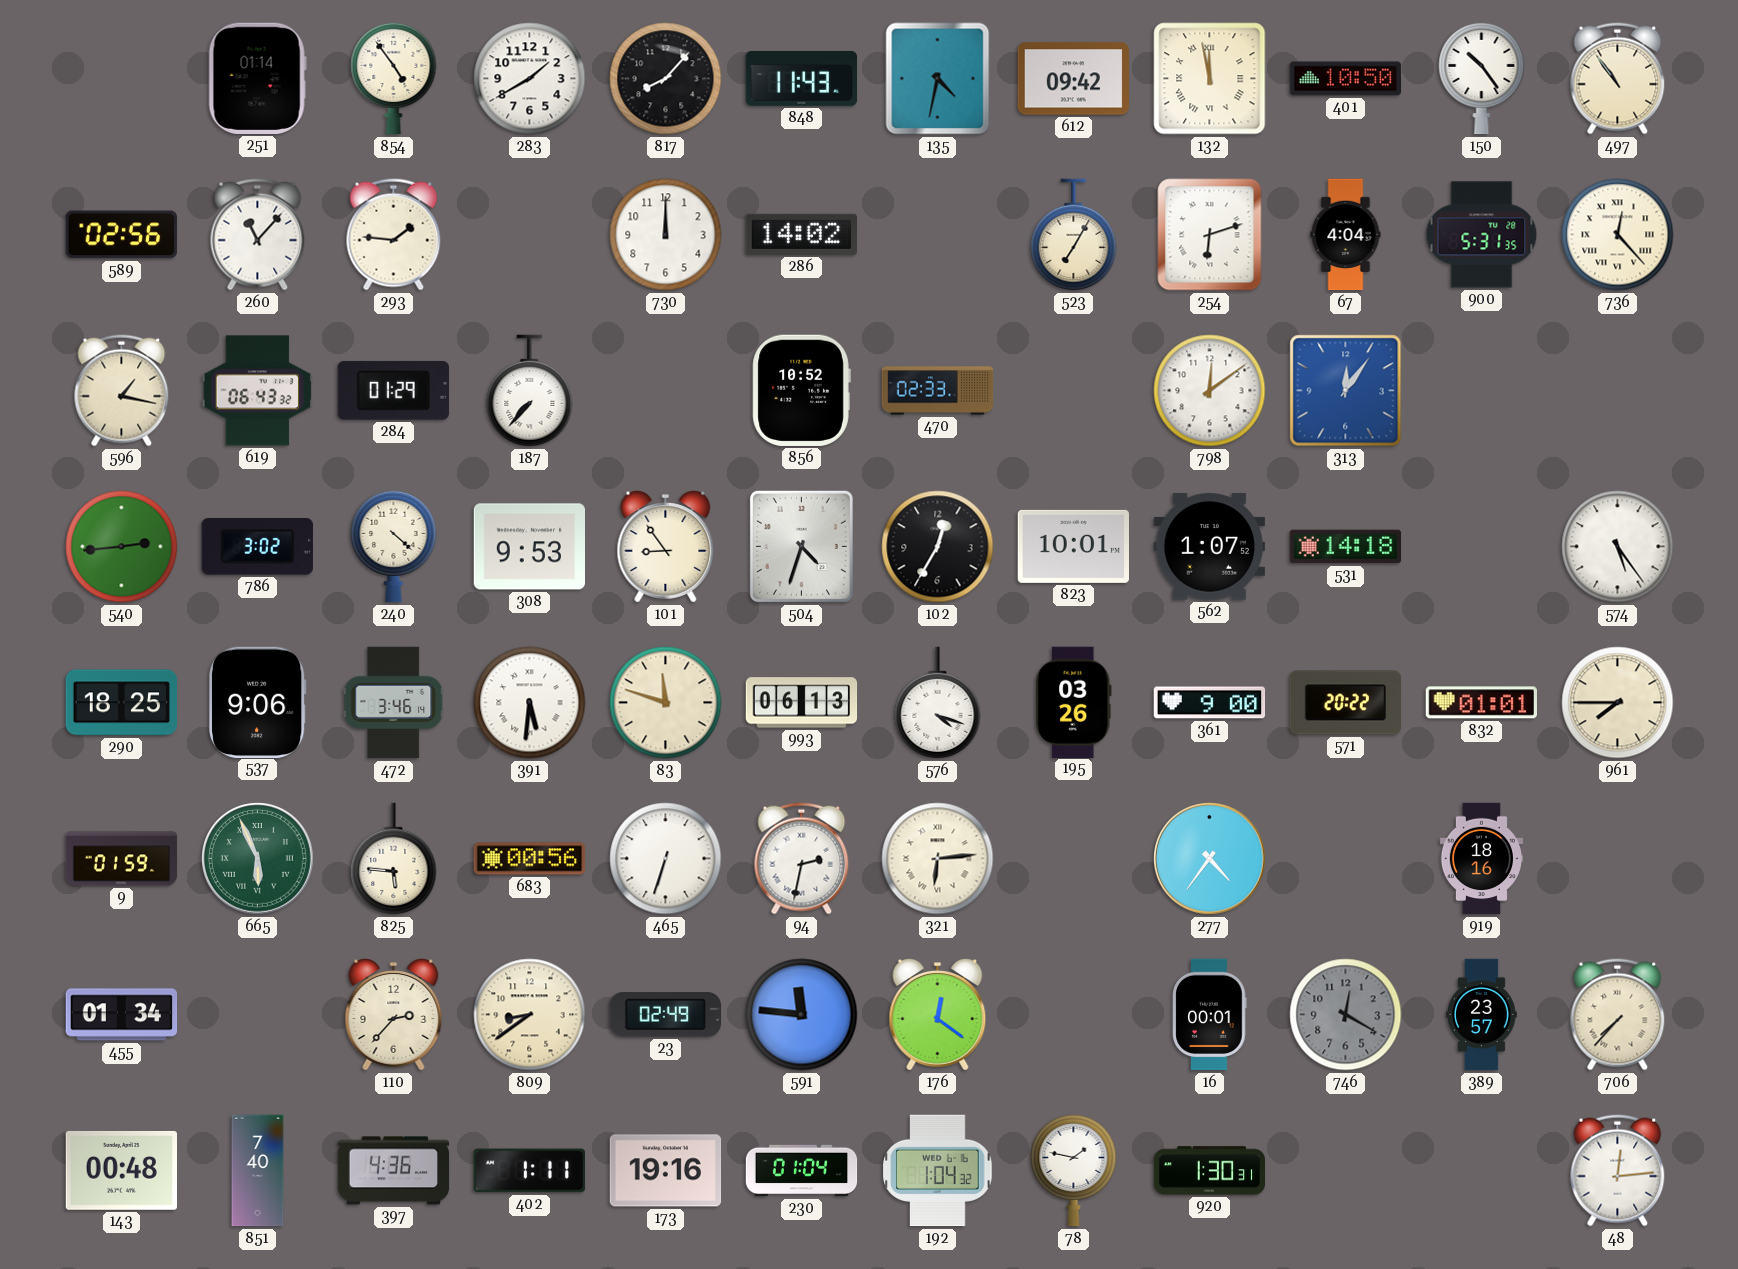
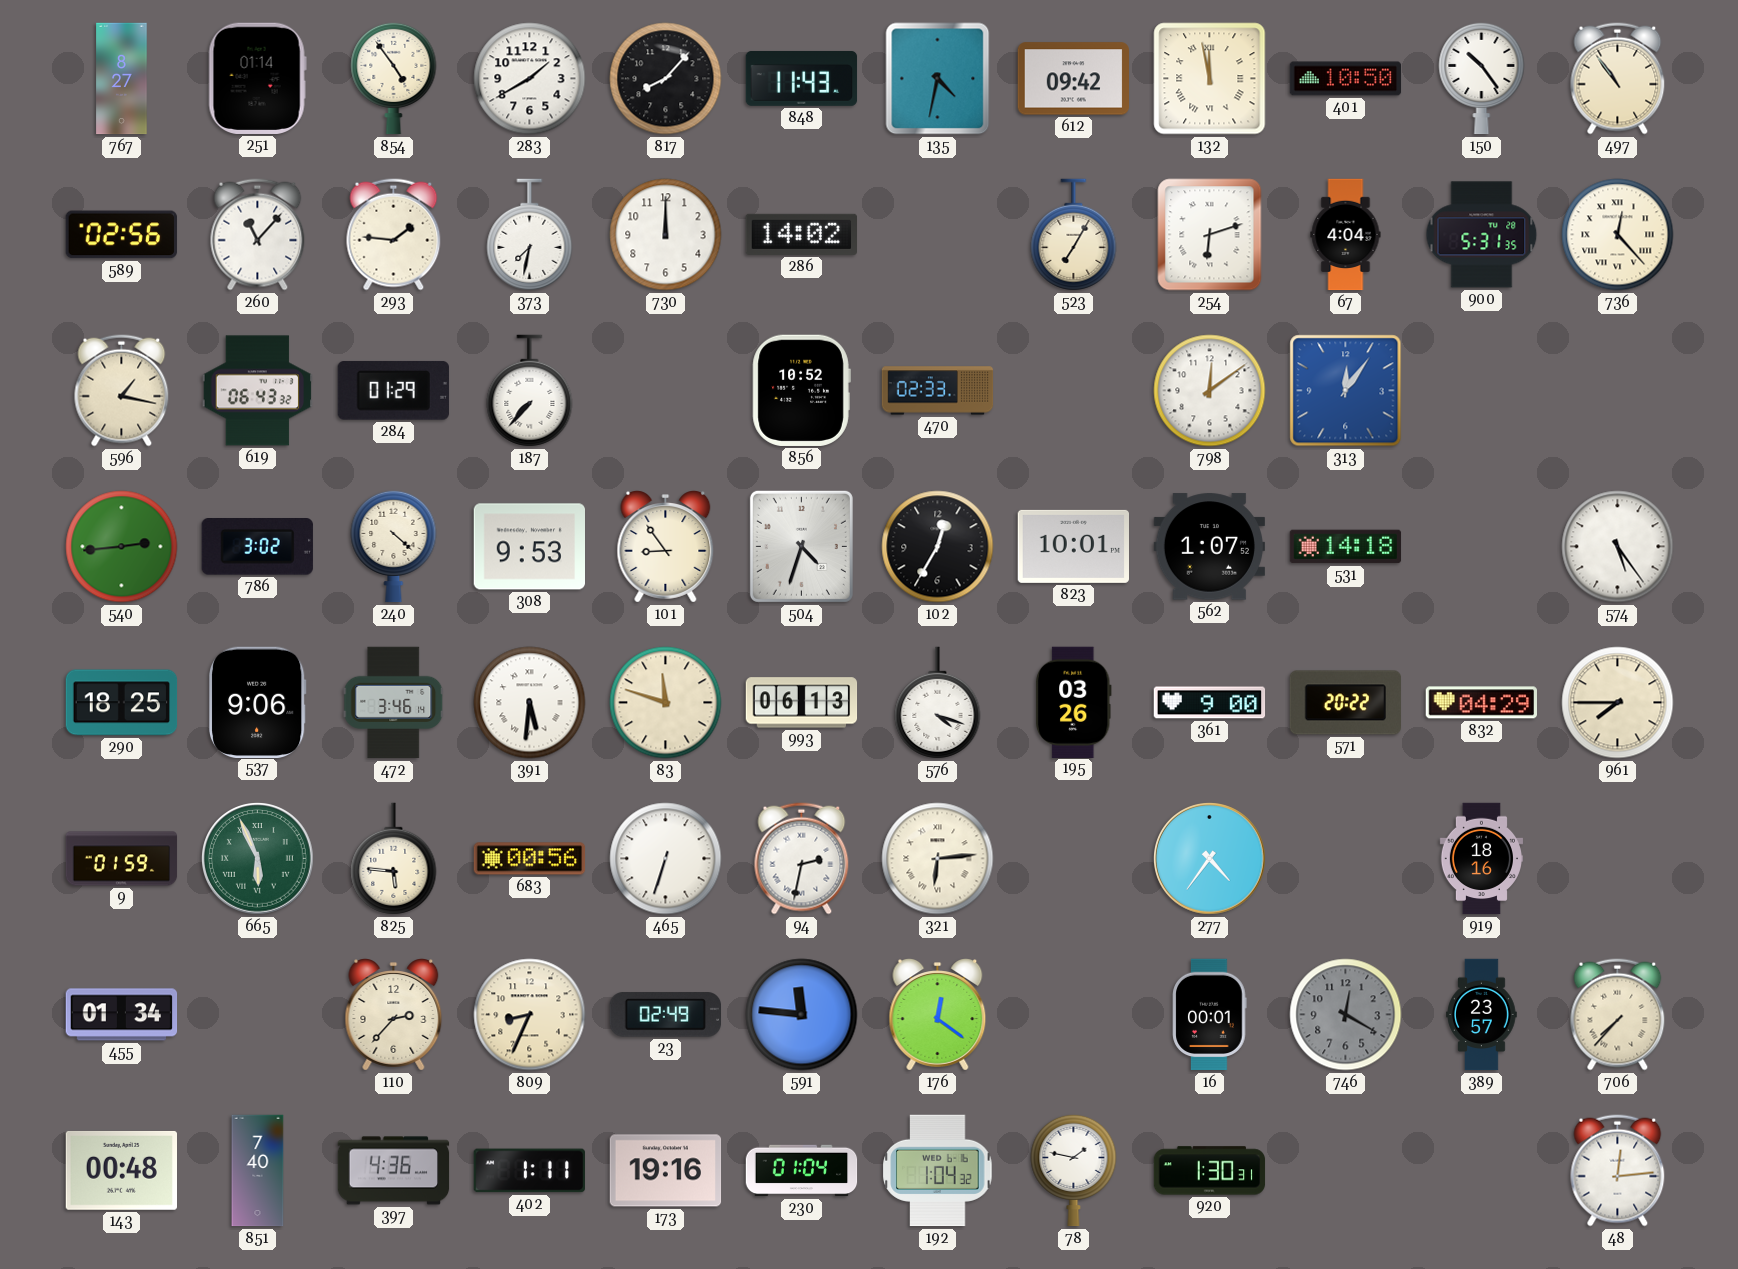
767: none -> 8:27
373: none -> 7:32
832: 01:01 -> 04:29
809: 8:39 -> 8:34
